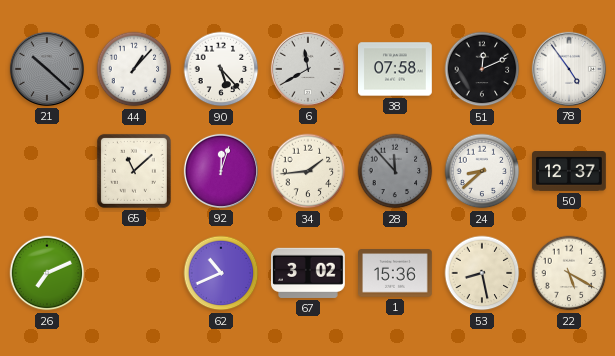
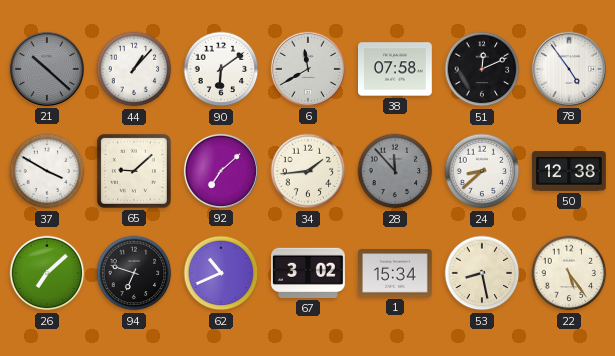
90: 5:23 -> 6:09
37: none -> 3:50
65: 11:08 -> 9:08
92: 12:03 -> 7:08
50: 12:37 -> 12:38
26: 7:11 -> 7:08
94: none -> 6:48
1: 15:36 -> 15:34
22: 5:20 -> 5:24
